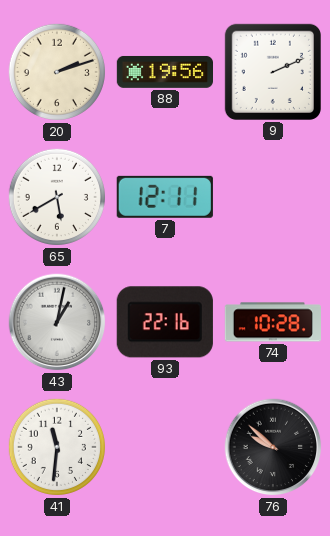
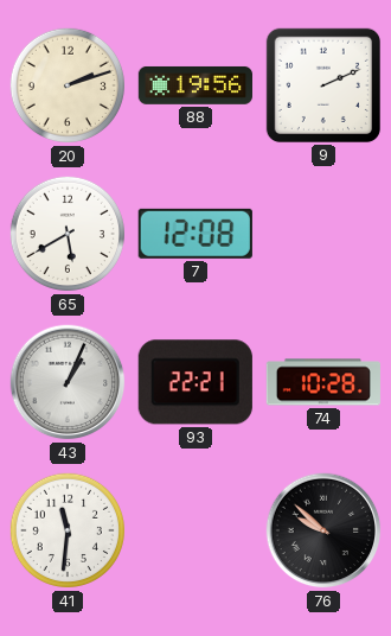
7: 12:11 -> 12:08
43: 1:02 -> 1:04
93: 22:16 -> 22:21
